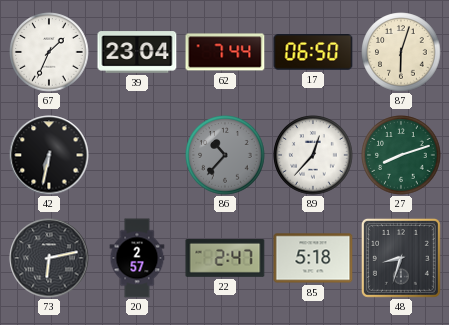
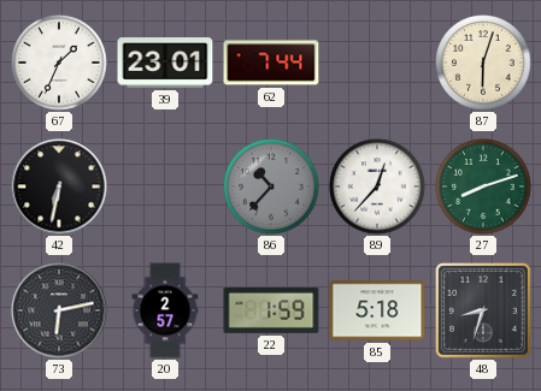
39: 23:04 -> 23:01
17: 06:50 -> none
22: 2:47 -> 1:59
